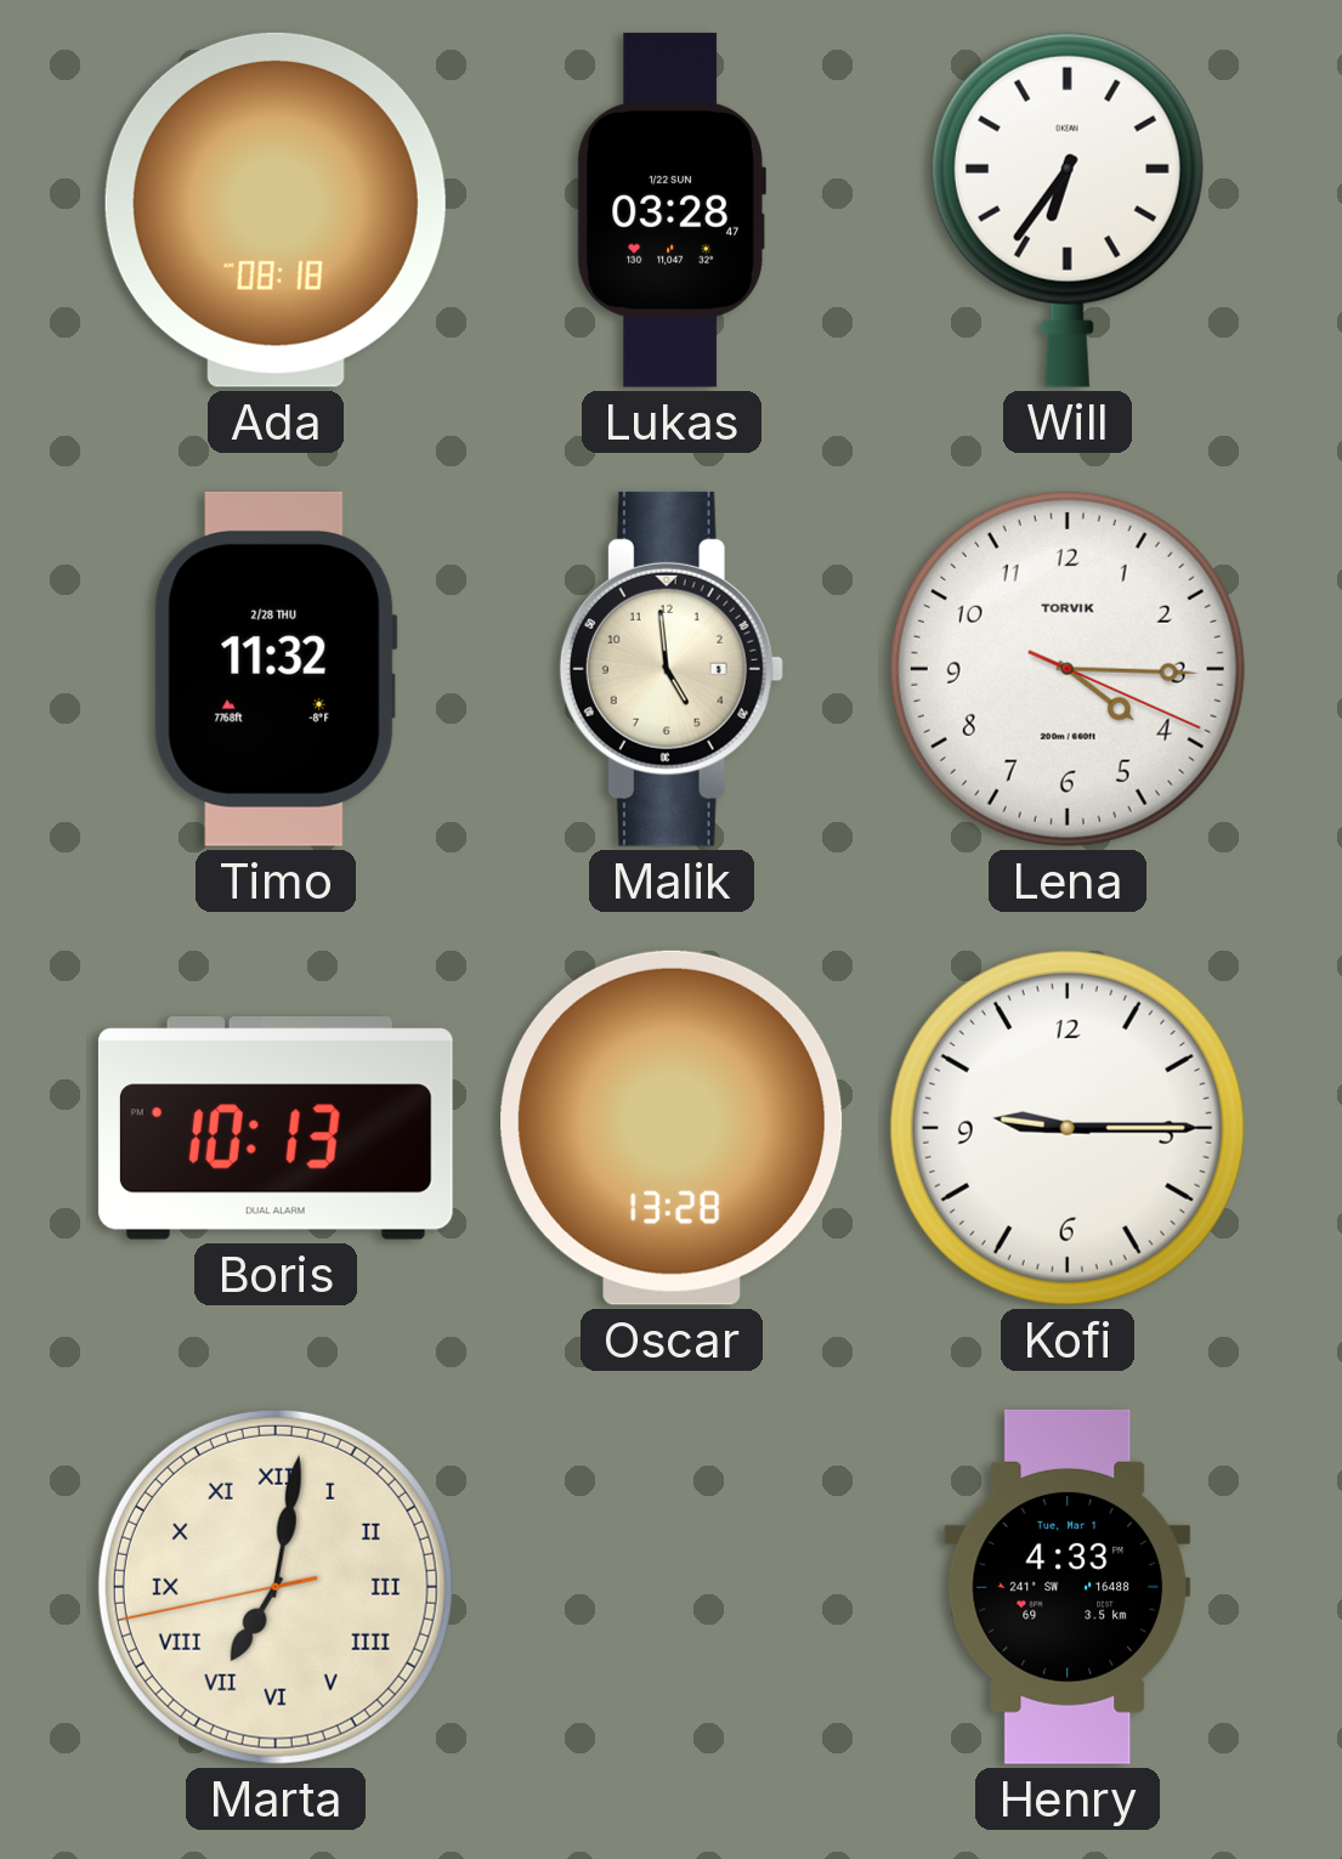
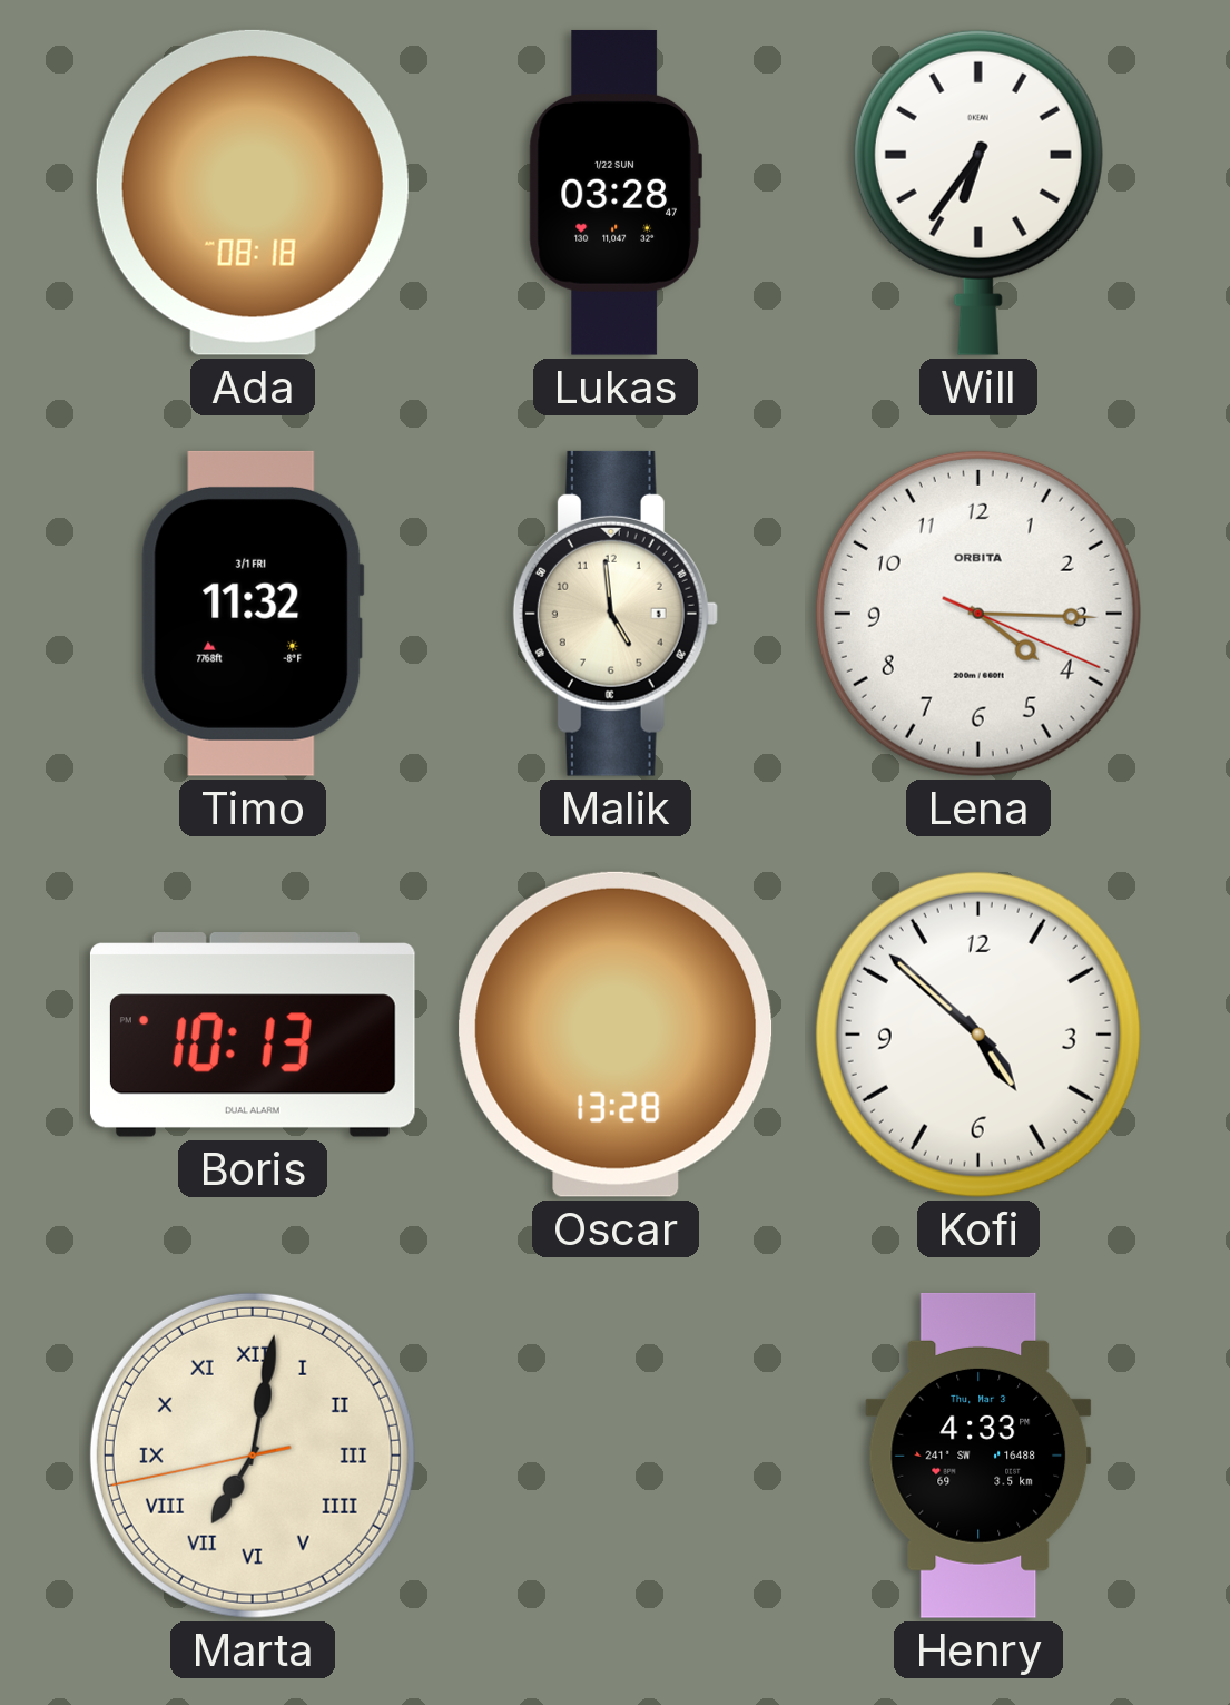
Timo date: 2/28 THU -> 3/1 FRI
Lena brand: TORVIK -> ORBITA
Kofi: 9:15 -> 4:52
Henry date: Tue, Mar 1 -> Thu, Mar 3
